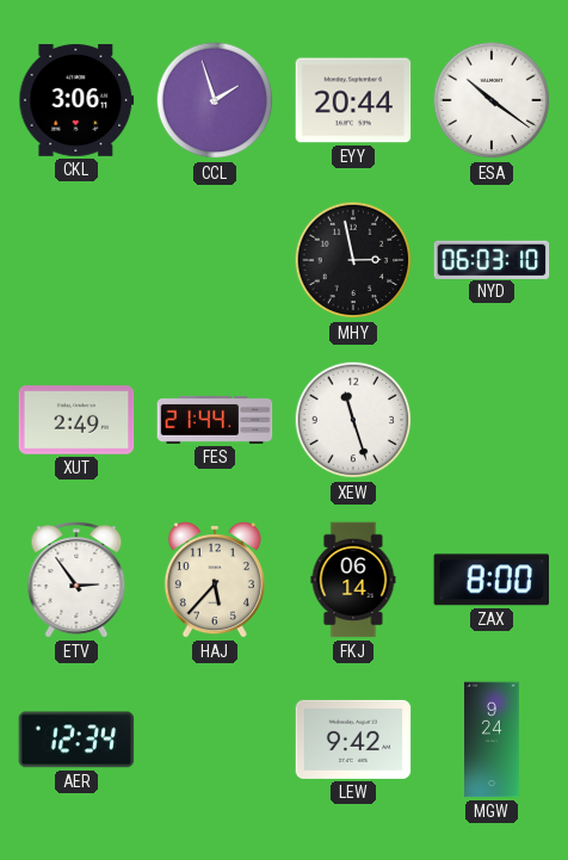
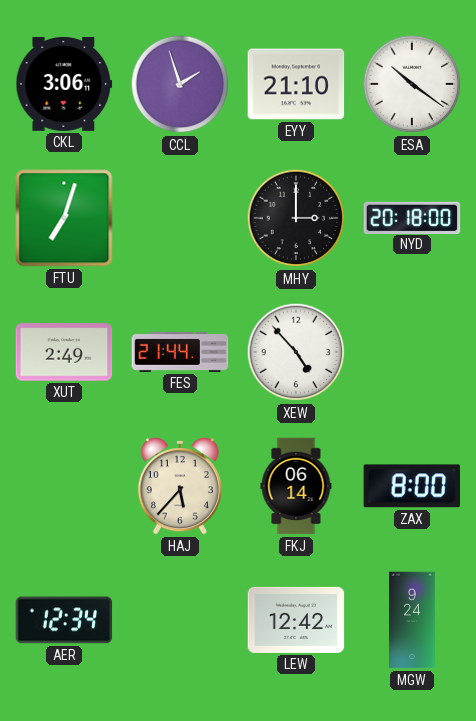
EYY: 20:44 -> 21:10
FTU: none -> 7:03
MHY: 2:58 -> 3:00
NYD: 06:03 -> 20:18
XEW: 11:27 -> 4:53
ETV: 2:54 -> none
LEW: 9:42 -> 12:42
